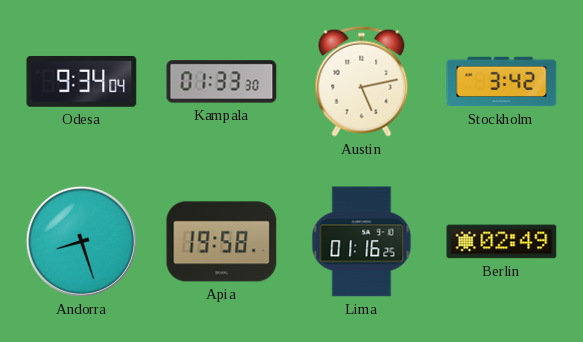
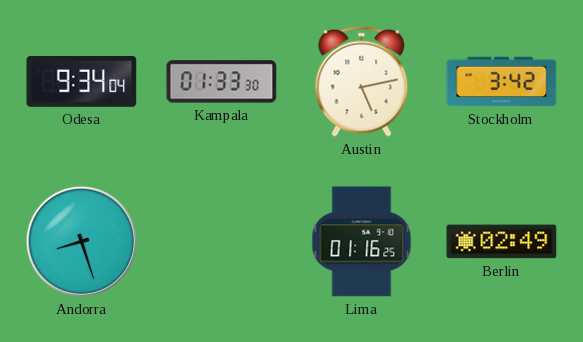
Apia: 19:58 -> none
